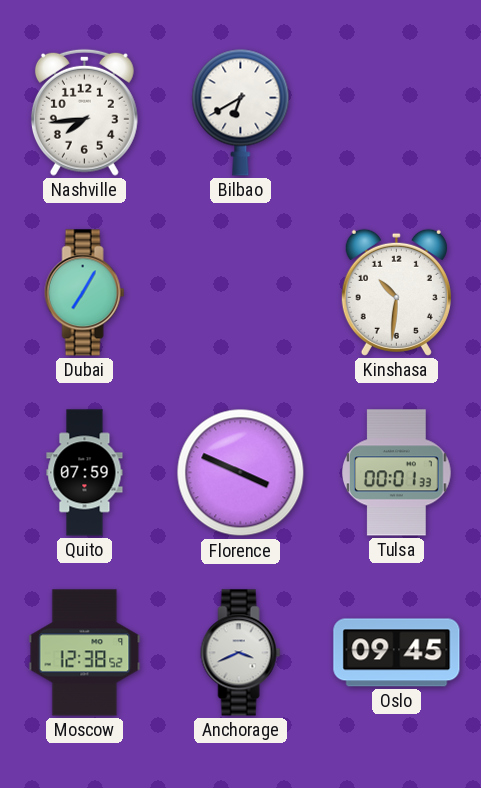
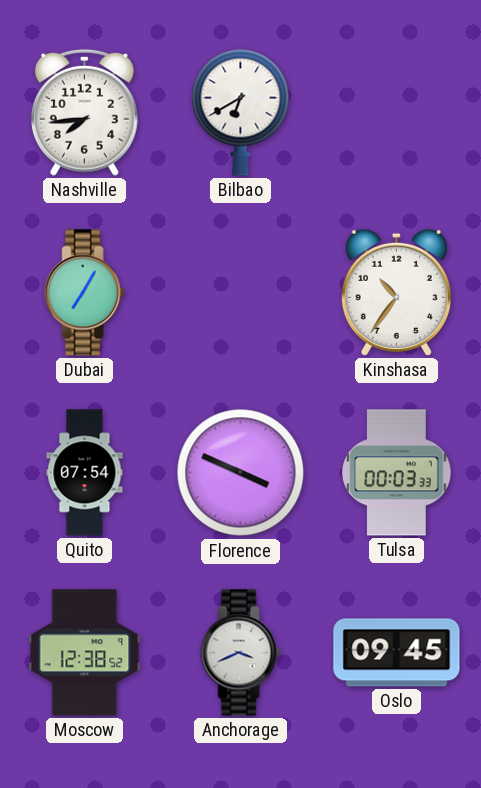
Kinshasa: 10:31 -> 10:36
Quito: 07:59 -> 07:54
Tulsa: 00:01 -> 00:03
